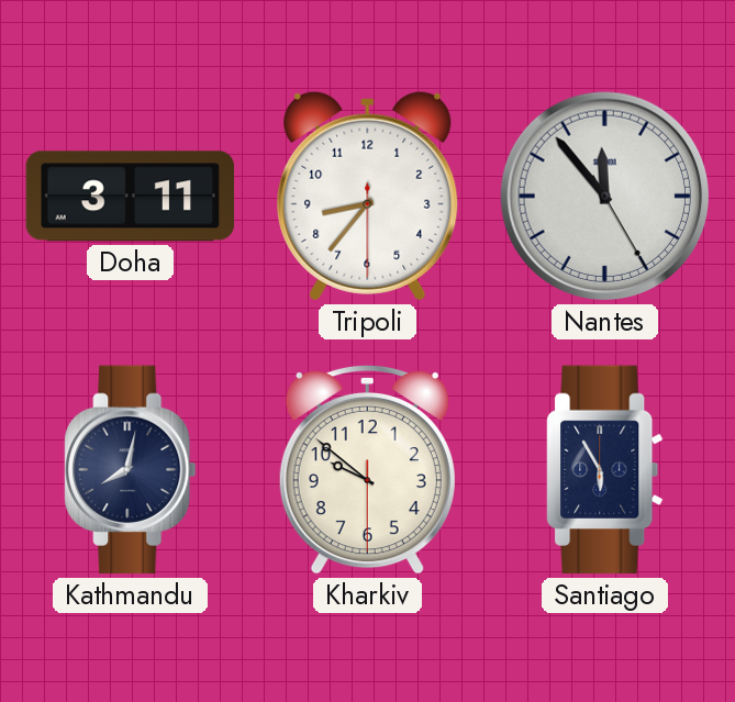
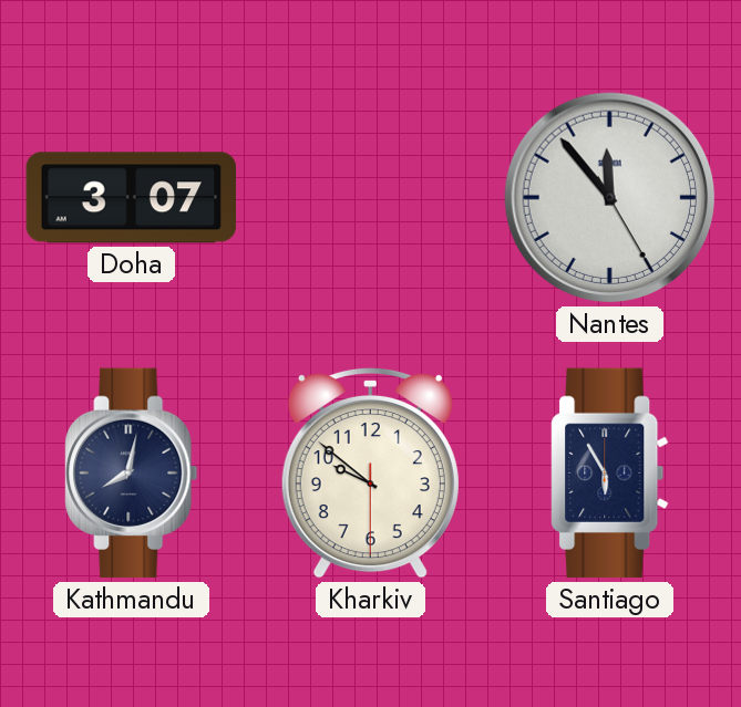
Doha: 3:11 -> 3:07
Tripoli: 8:36 -> none
